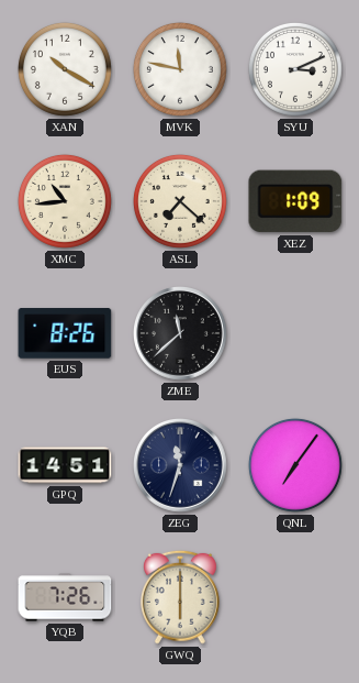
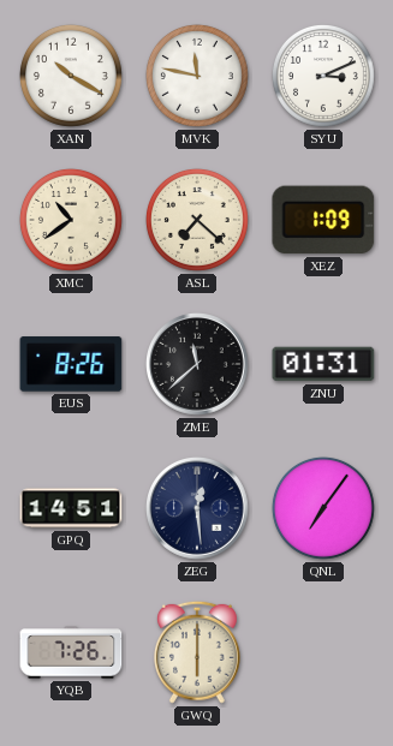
XMC: 10:44 -> 10:39
ZNU: none -> 01:31
ZEG: 11:33 -> 12:29
